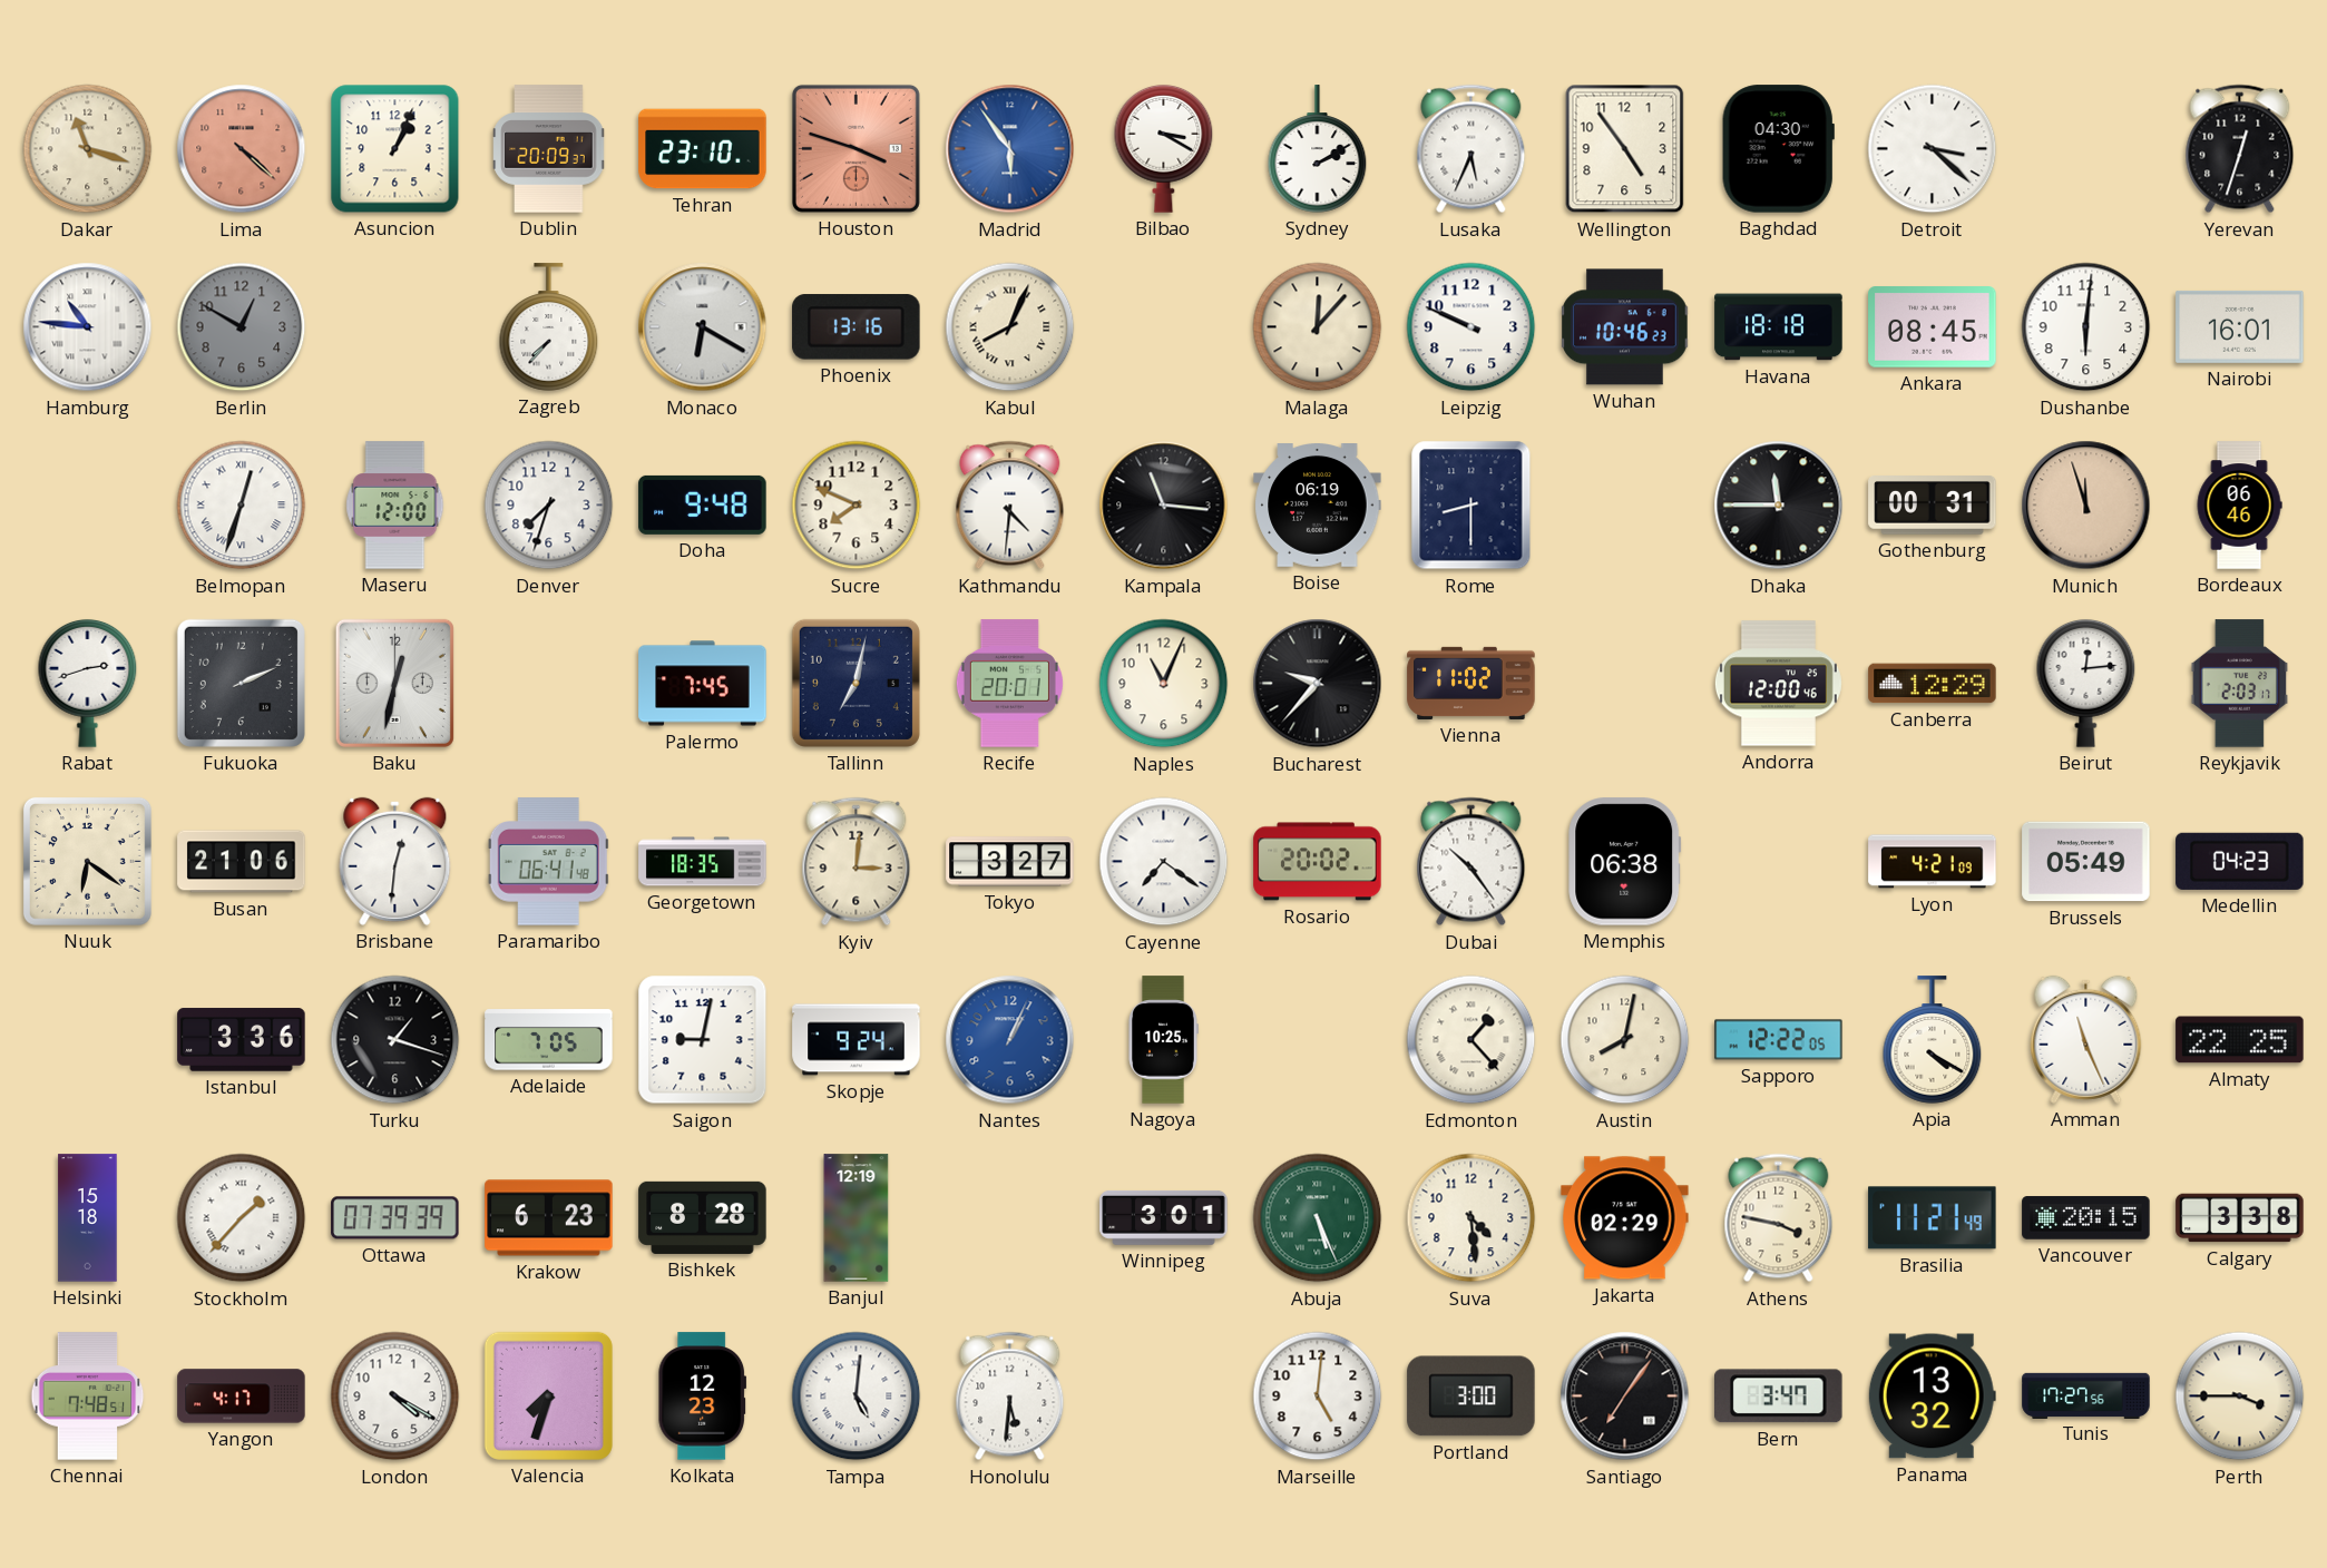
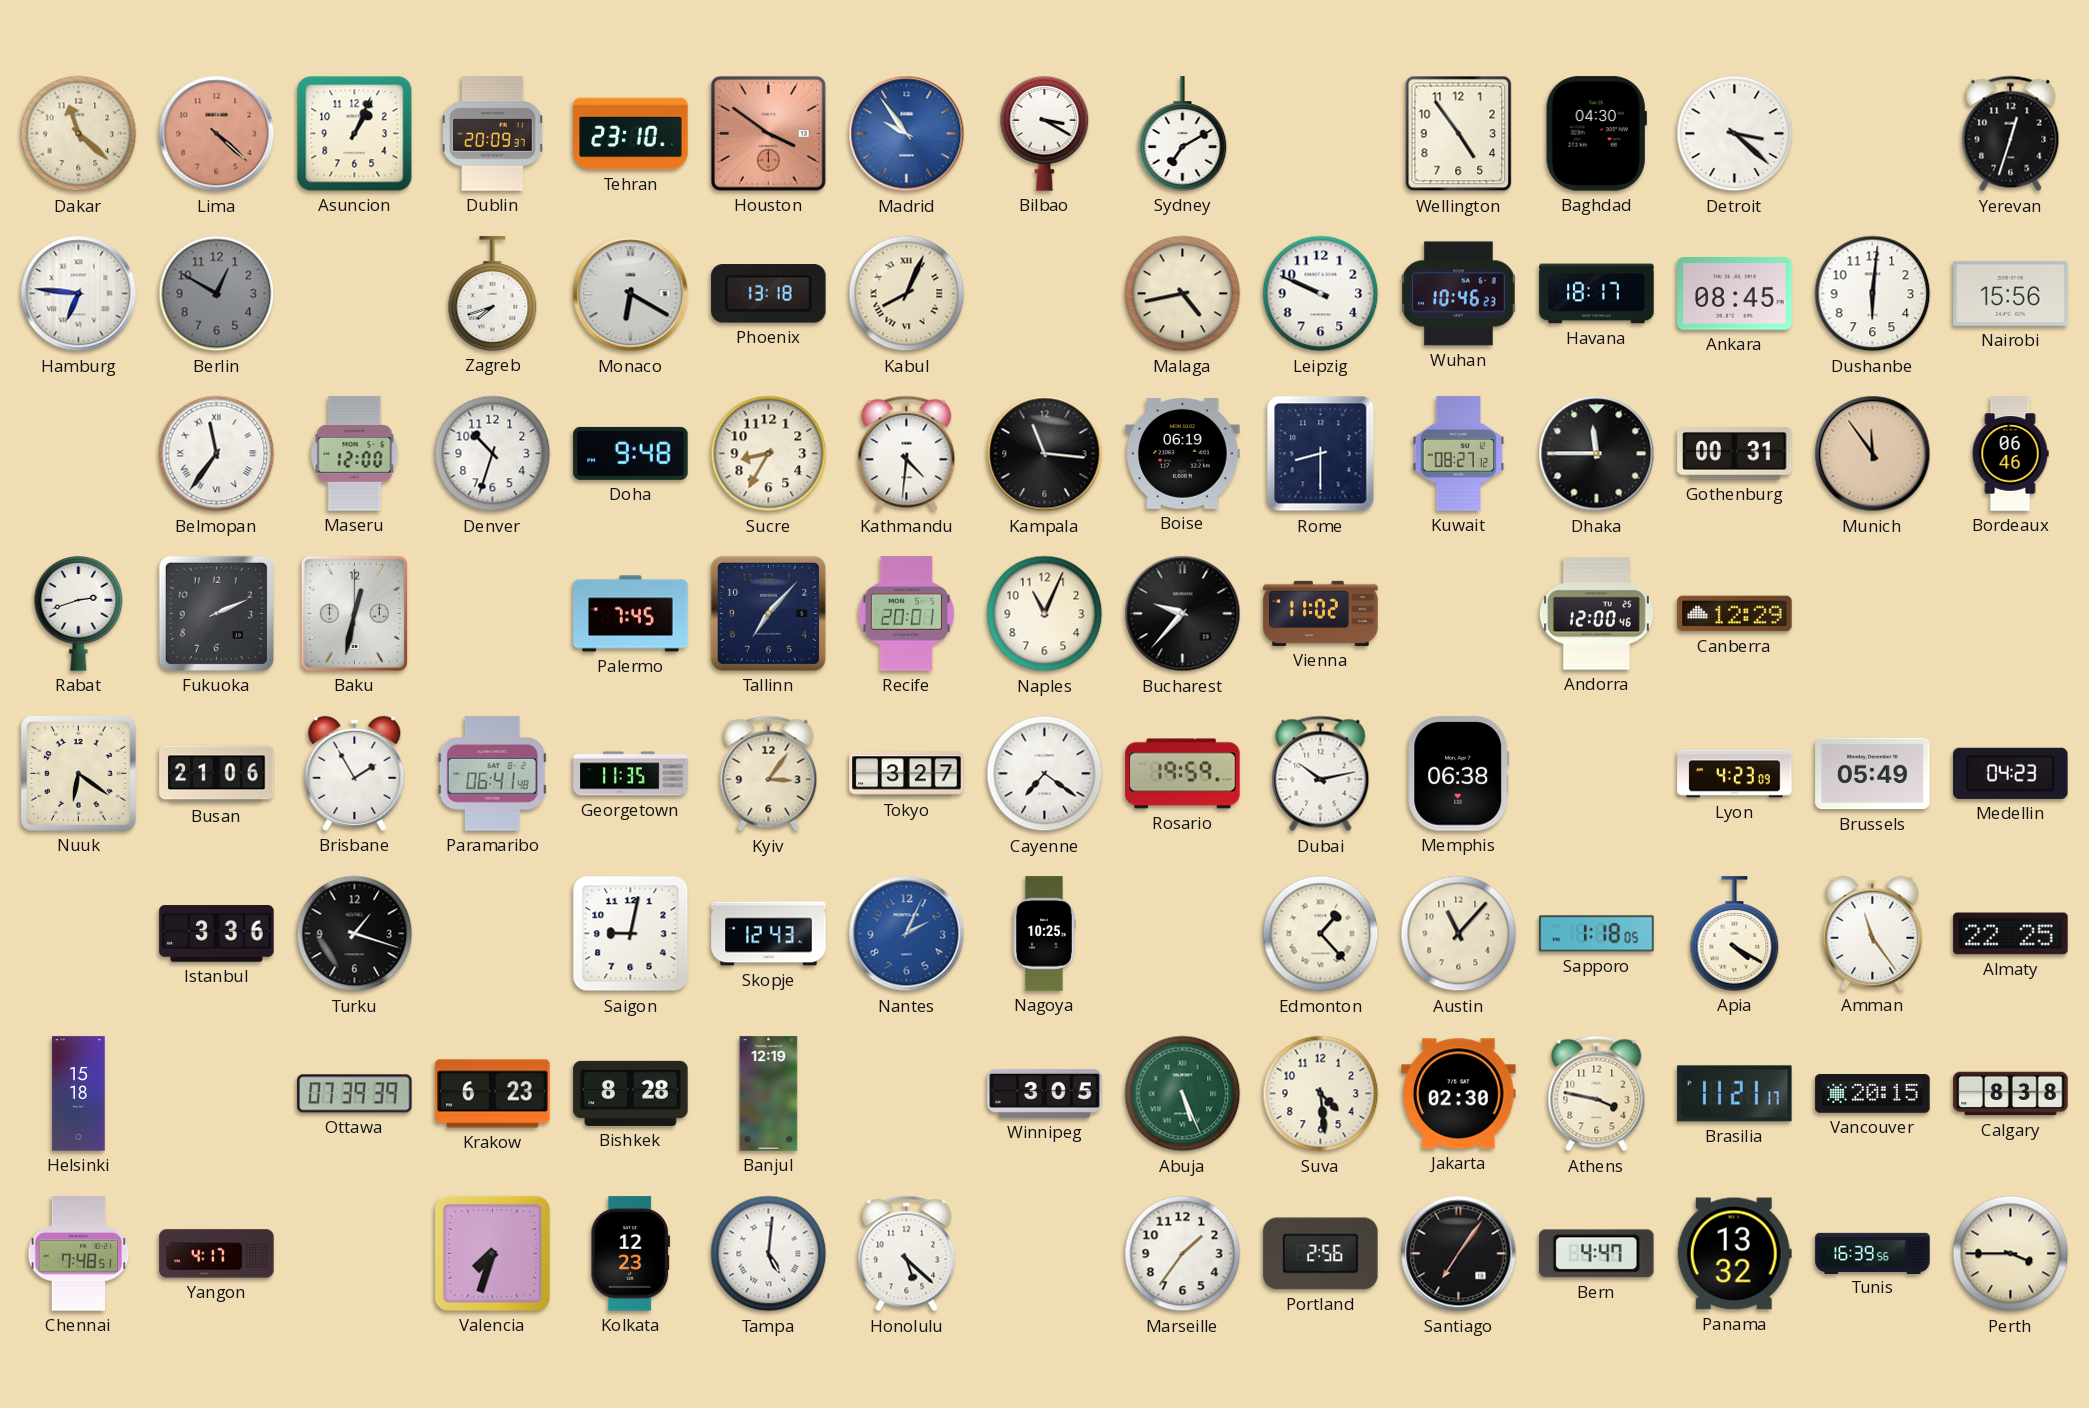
Dakar: 11:18 -> 11:22
Houston: 3:48 -> 3:51
Madrid: 5:54 -> 9:54
Sydney: 2:10 -> 7:10
Lusaka: 5:34 -> none
Hamburg: 10:46 -> 6:46
Zagreb: 7:37 -> 7:42
Phoenix: 13:16 -> 13:18
Malaga: 12:07 -> 4:43
Havana: 18:18 -> 18:17
Nairobi: 16:01 -> 15:56
Belmopan: 12:33 -> 11:36
Denver: 7:33 -> 10:33
Sucre: 7:49 -> 8:35
Kuwait: none -> 08:27
Munich: 11:57 -> 11:54
Tallinn: 7:02 -> 7:07
Beirut: 12:14 -> none
Reykjavik: 2:03 -> none
Brisbane: 12:31 -> 1:55
Georgetown: 18:35 -> 11:35
Kyiv: 3:01 -> 3:06
Rosario: 20:02 -> 19:59
Dubai: 10:24 -> 10:13
Lyon: 4:21 -> 4:23
Adelaide: 7:05 -> none
Skopje: 9:24 -> 12:43
Nantes: 1:04 -> 2:04
Austin: 8:02 -> 11:07
Sapporo: 12:22 -> 1:18
Amman: 11:26 -> 11:24
Stockholm: 1:37 -> none
Winnipeg: 3:01 -> 3:05
Jakarta: 02:29 -> 02:30
Brasilia: 11:21:49 -> 11:21:17
Calgary: 3:38 -> 8:38
London: 4:20 -> none
Honolulu: 5:31 -> 5:22
Marseille: 5:01 -> 1:36
Portland: 3:00 -> 2:56
Bern: 3:47 -> 4:47
Tunis: 17:27 -> 16:39
